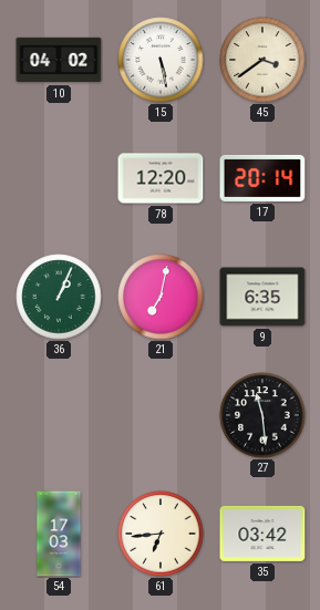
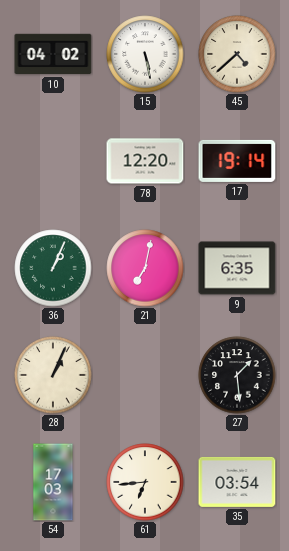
45: 3:39 -> 4:38
17: 20:14 -> 19:14
28: none -> 1:04
27: 11:29 -> 1:29
35: 03:42 -> 03:54
